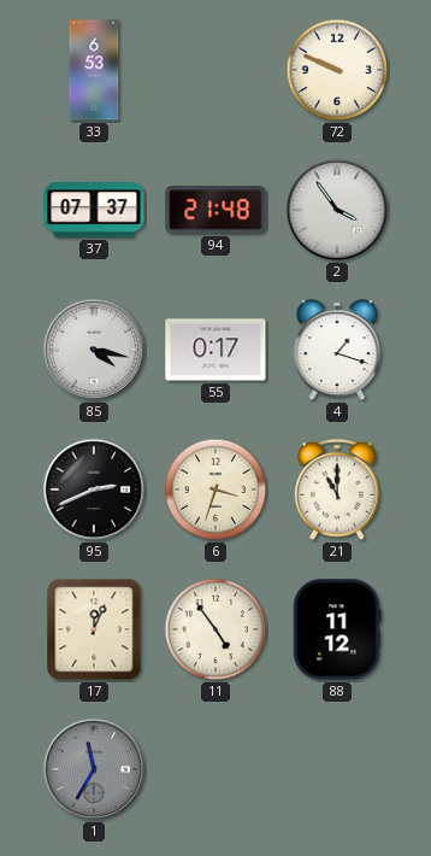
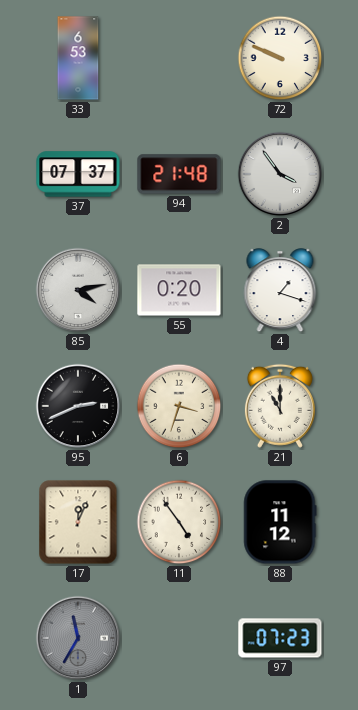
85: 4:17 -> 4:13
55: 0:17 -> 0:20
97: none -> 07:23
